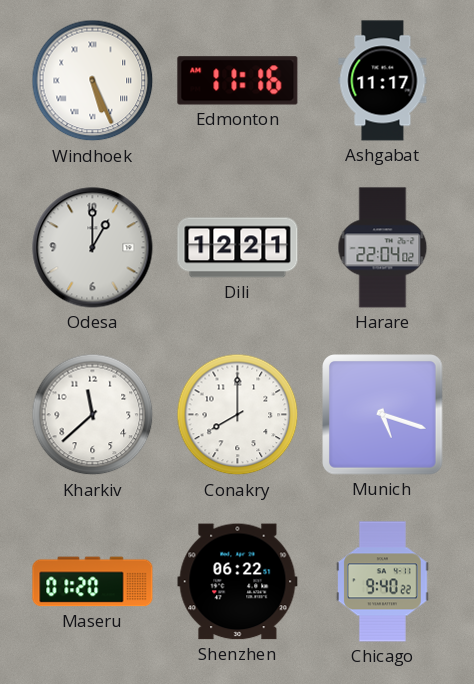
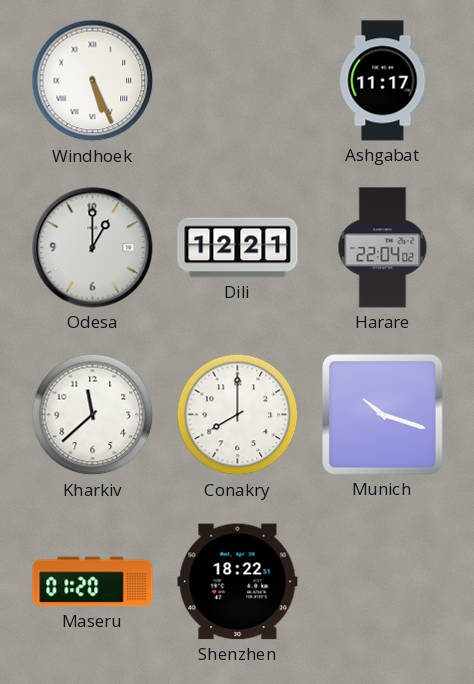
Edmonton: 11:16 -> none
Munich: 5:18 -> 10:18
Shenzhen: 06:22 -> 18:22
Chicago: 9:40 -> none
